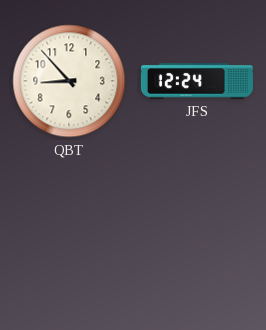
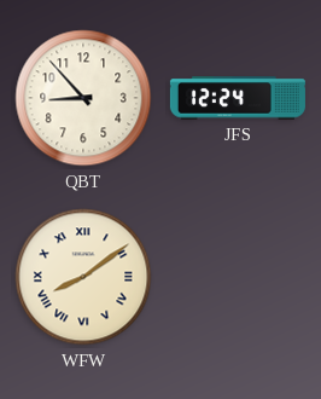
WFW: none -> 8:09
